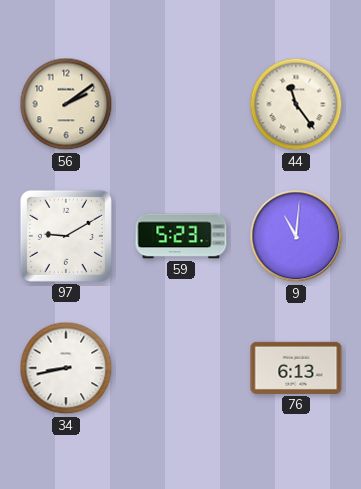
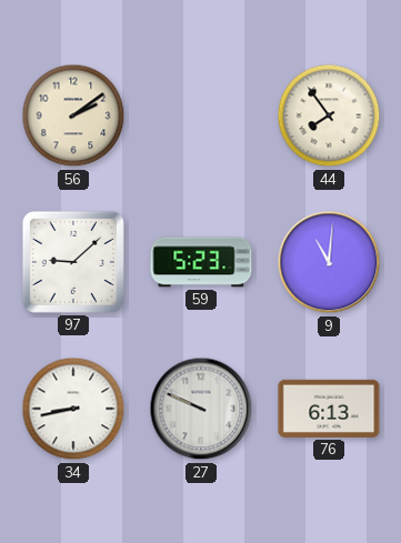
44: 11:24 -> 7:54
97: 9:10 -> 9:08
27: none -> 9:49
